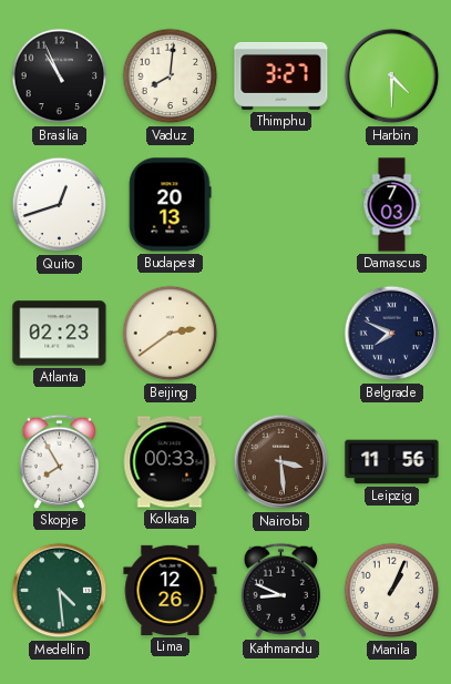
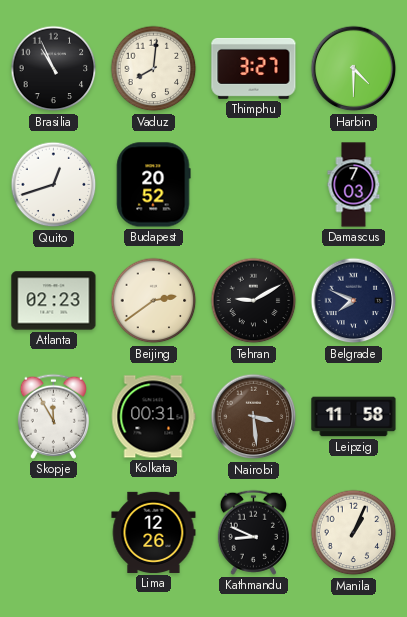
Budapest: 20:13 -> 20:52
Tehran: none -> 9:10
Skopje: 7:55 -> 11:55
Kolkata: 00:33 -> 00:31
Leipzig: 11:56 -> 11:58
Medellin: 4:29 -> none
